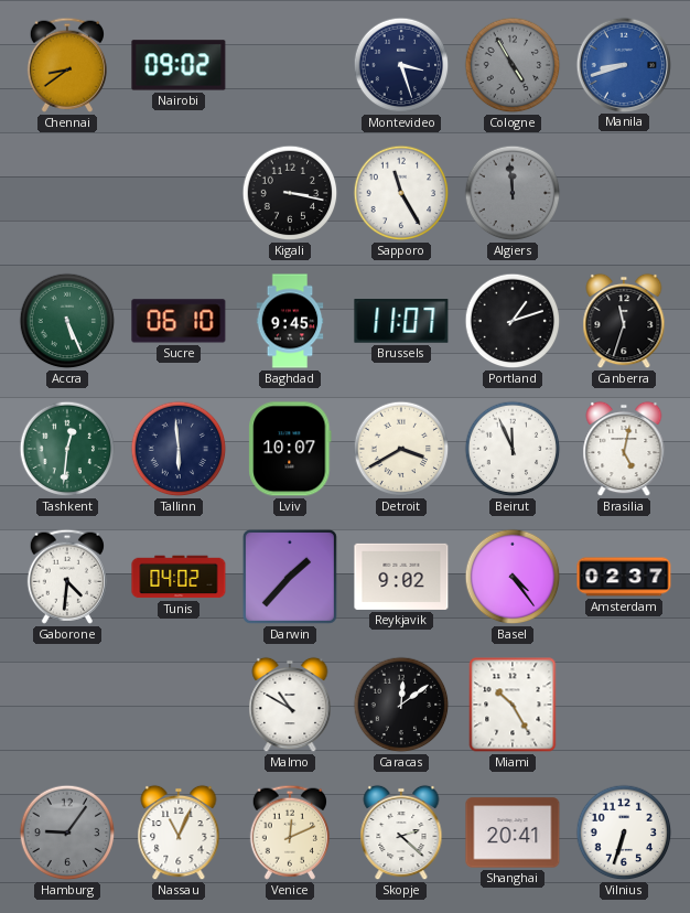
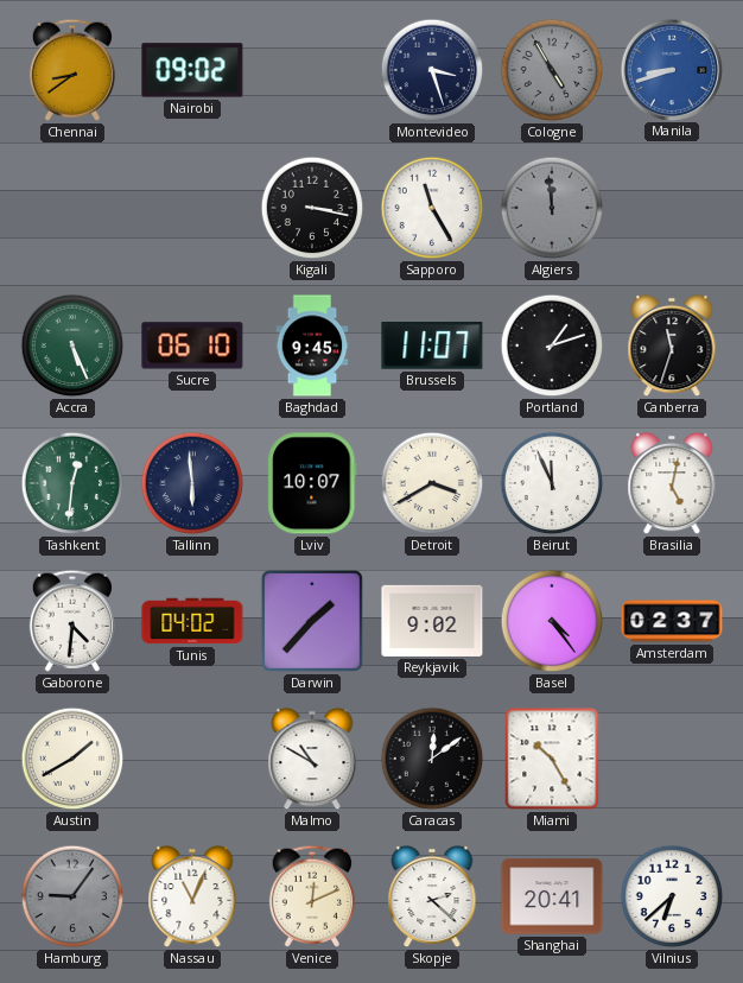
Austin: none -> 1:40
Vilnius: 6:33 -> 6:38
